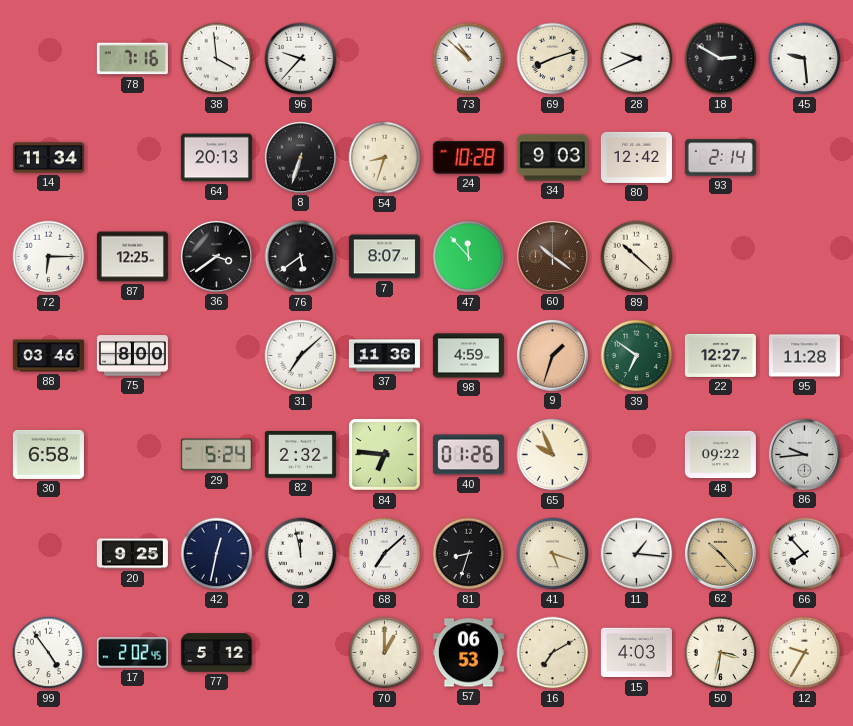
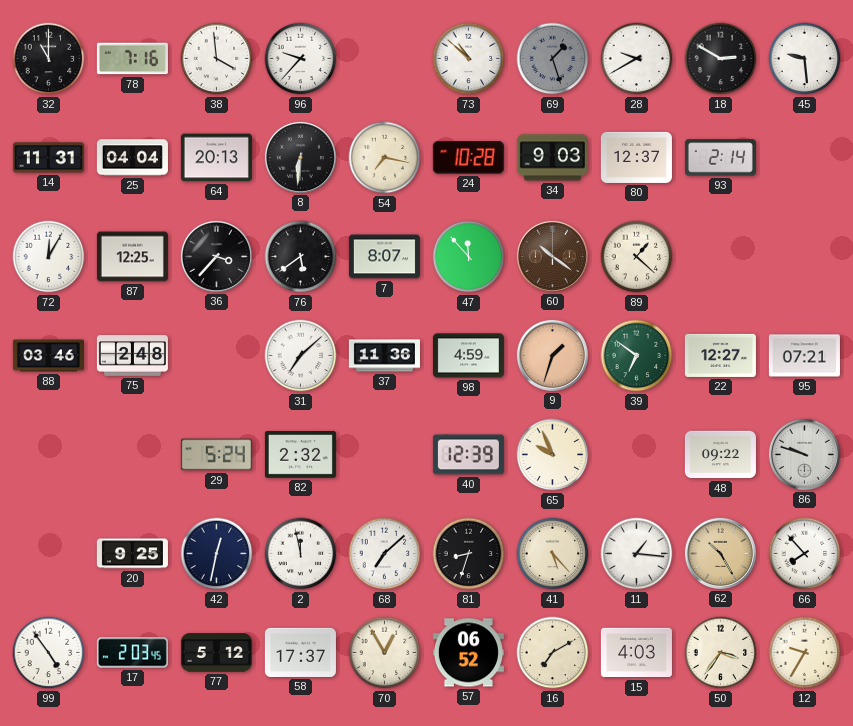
32: none -> 11:00
69: 8:12 -> 1:27
69 dial: cream -> grey
28: 9:41 -> 9:40
14: 11:34 -> 11:31
25: none -> 04:04
8: 6:33 -> 6:31
54: 8:33 -> 7:17
80: 12:42 -> 12:37
72: 6:15 -> 12:05
36: 3:39 -> 3:37
89: 10:22 -> 1:22
75: 8:00 -> 2:48
95: 11:28 -> 07:21
30: 6:58 -> none
84: 6:46 -> none
40: 01:26 -> 12:39
86: 9:44 -> 9:48
41: 5:18 -> 5:23
62: 10:23 -> 10:25
17: 2:02 -> 2:03
58: none -> 17:37
70: 1:00 -> 12:55
57: 06:53 -> 06:52
50: 3:32 -> 3:36
